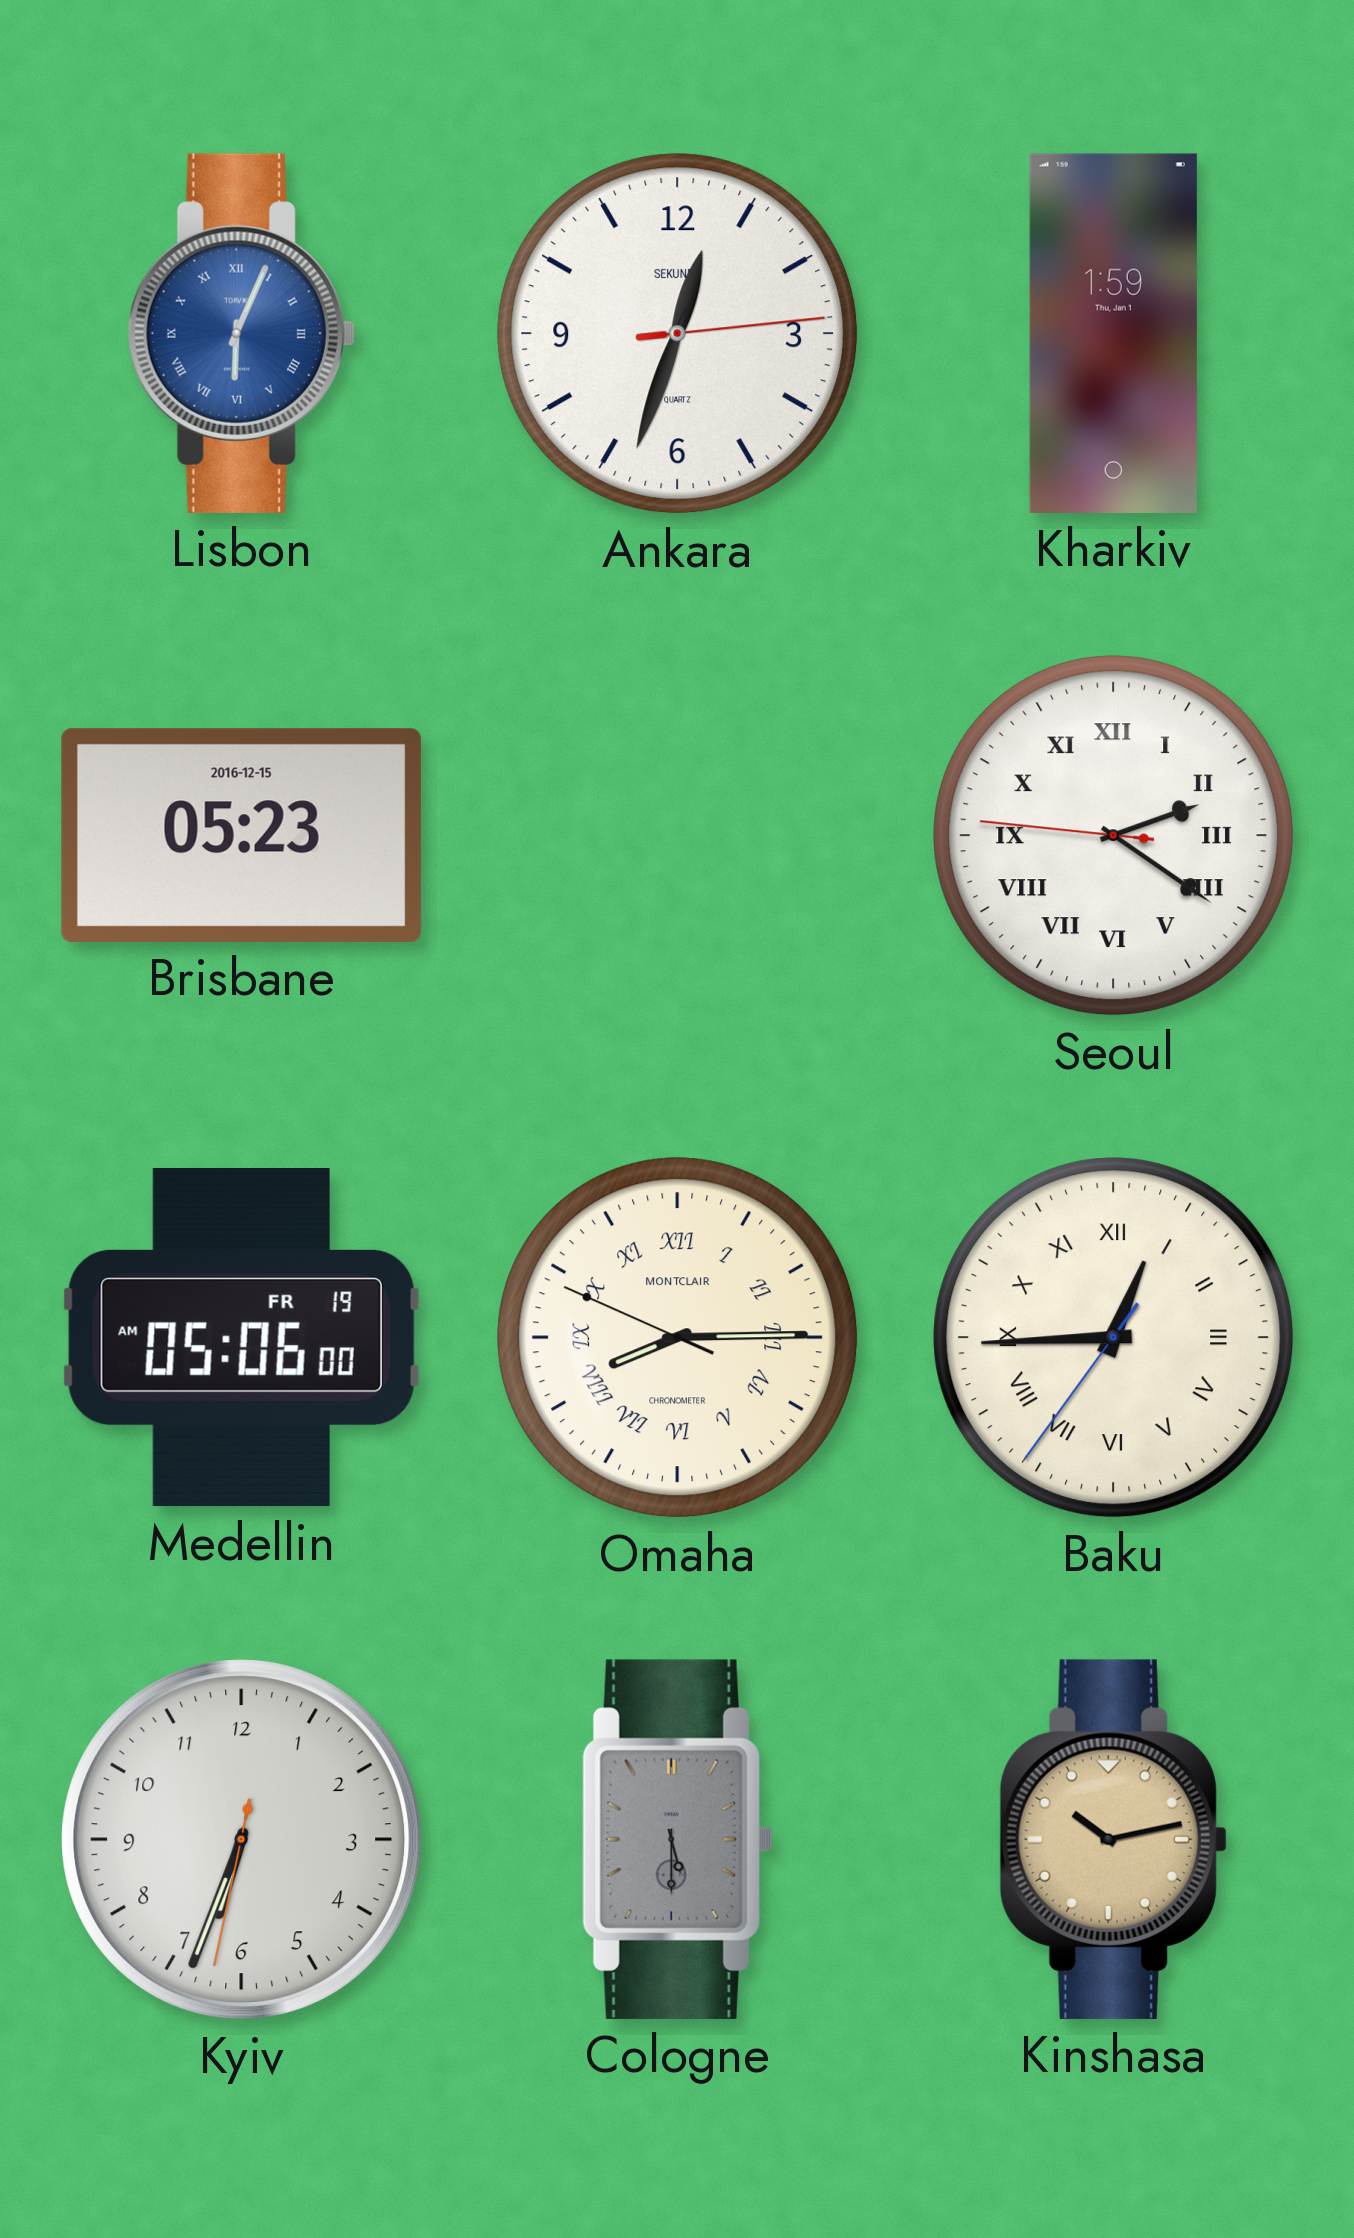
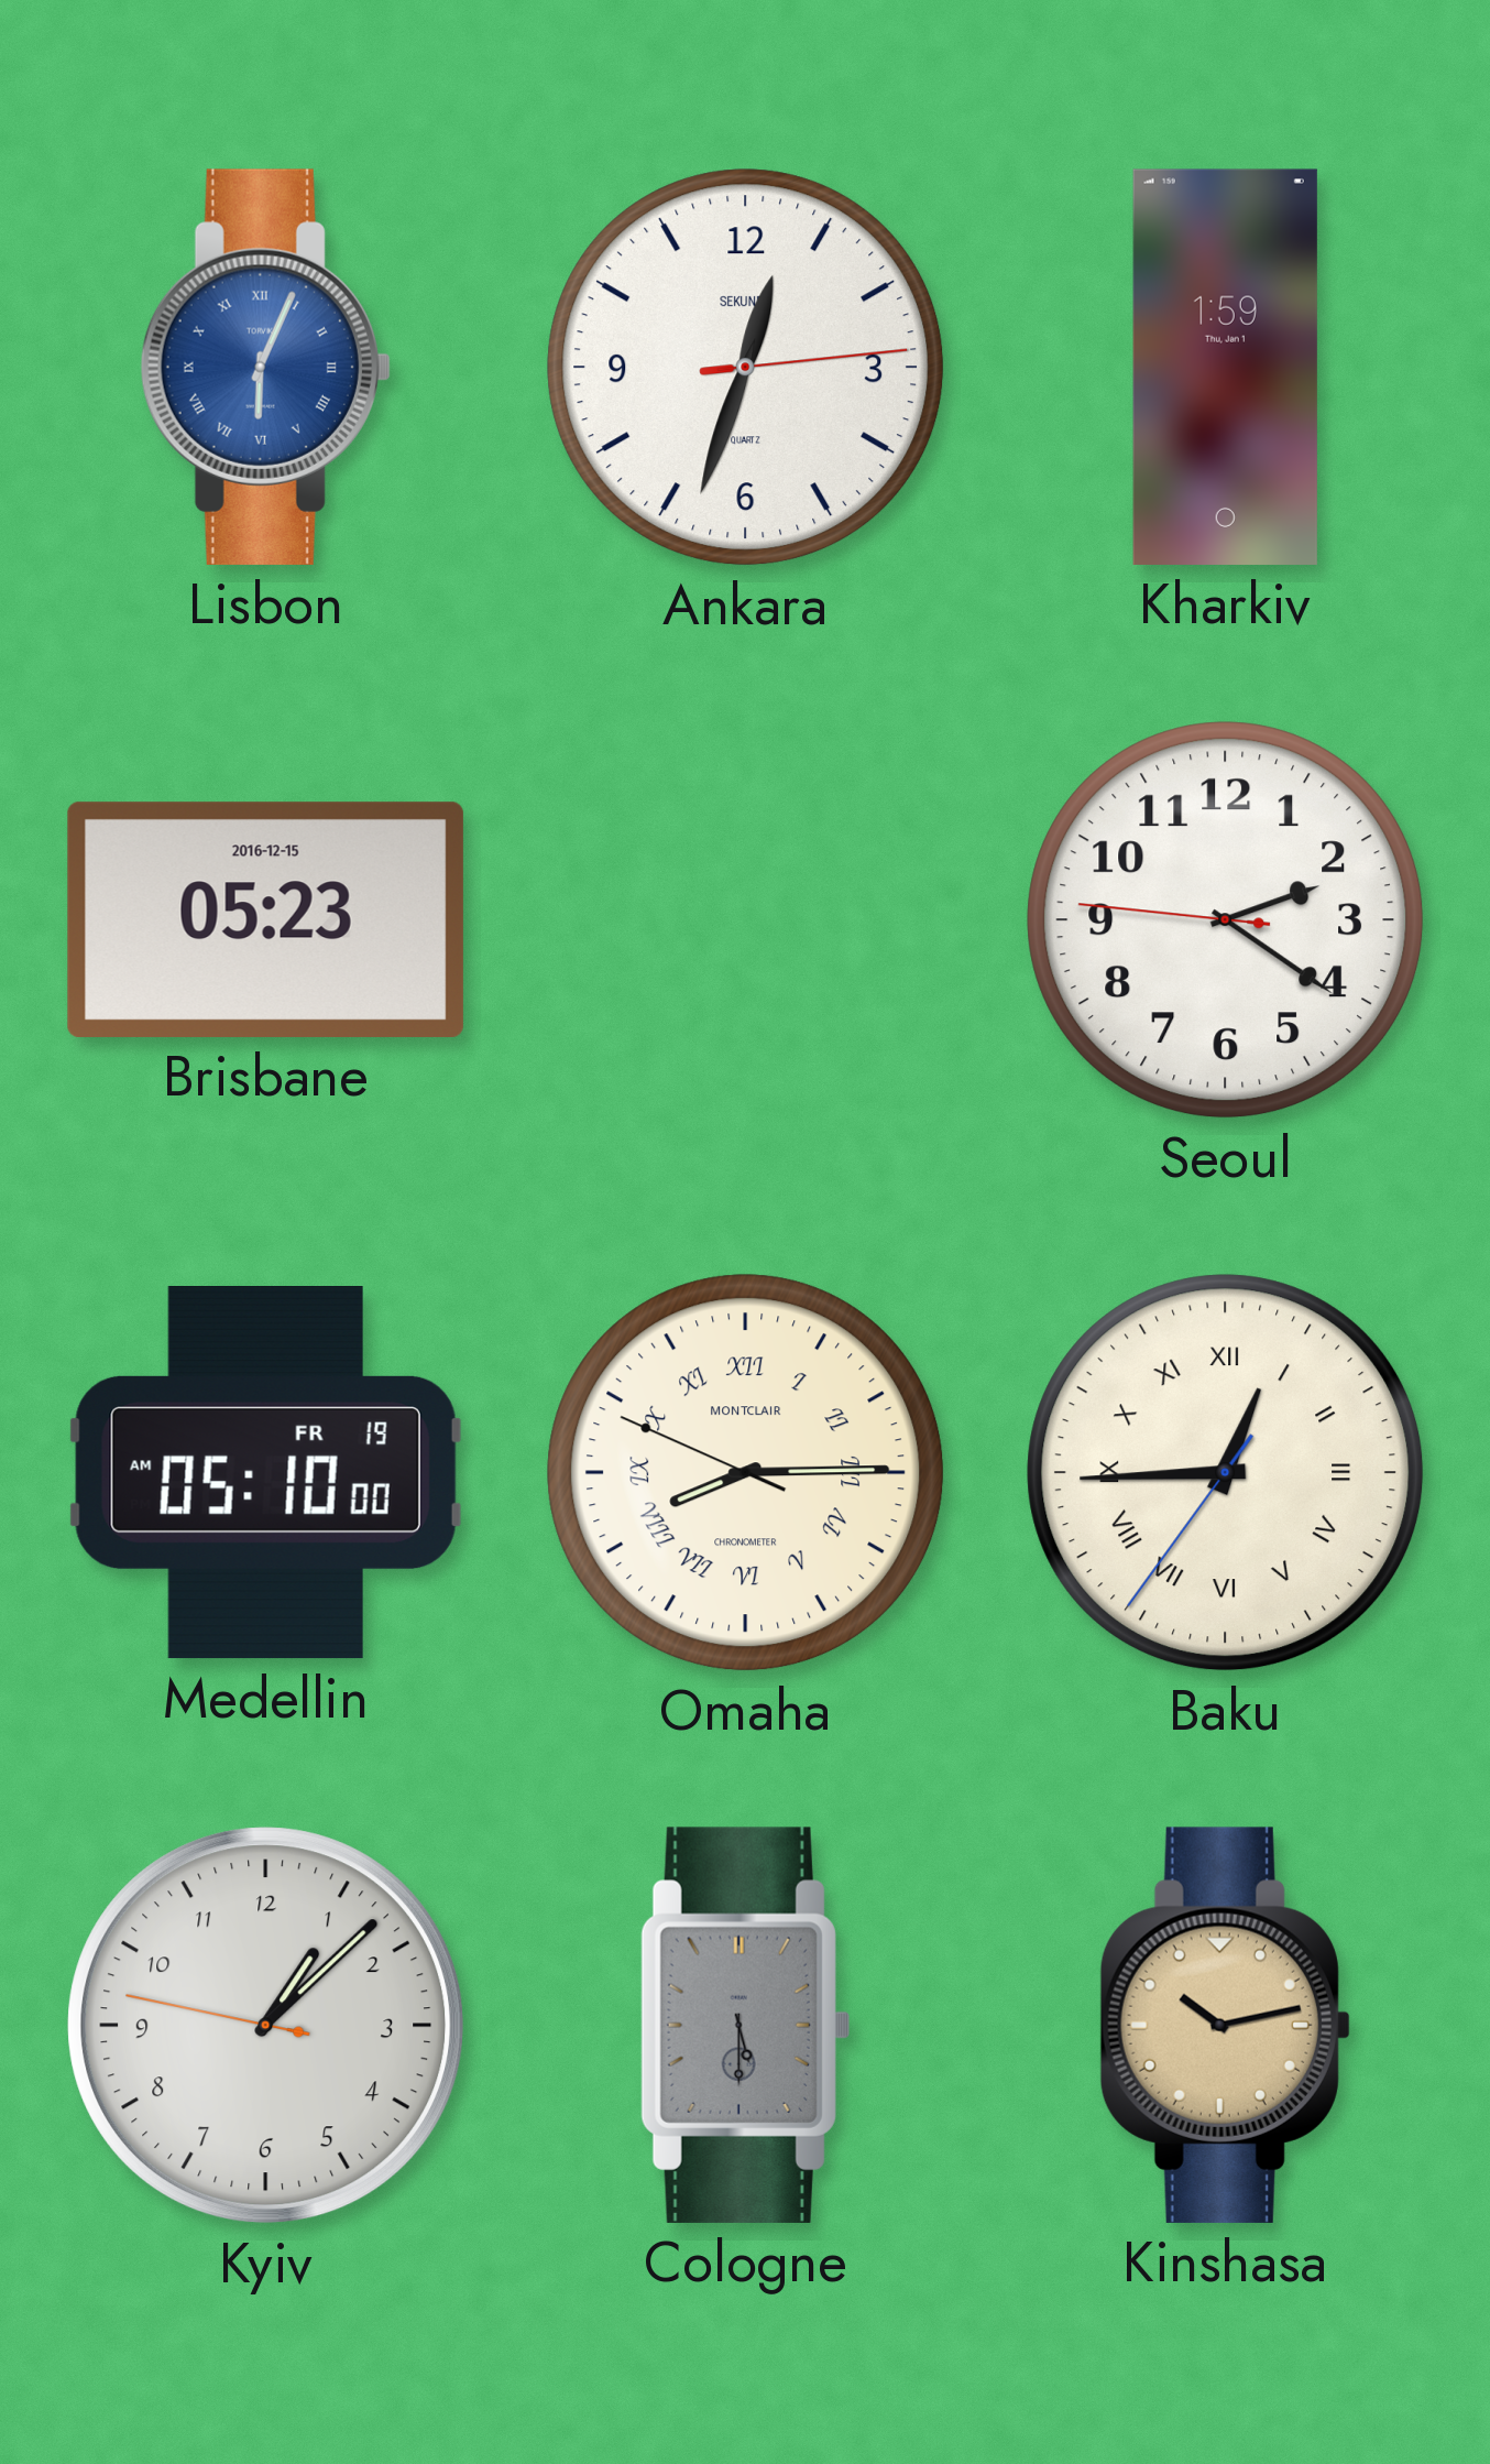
Seoul numerals: Roman -> Arabic
Medellin: 05:06 -> 05:10
Kyiv: 6:33 -> 1:07
